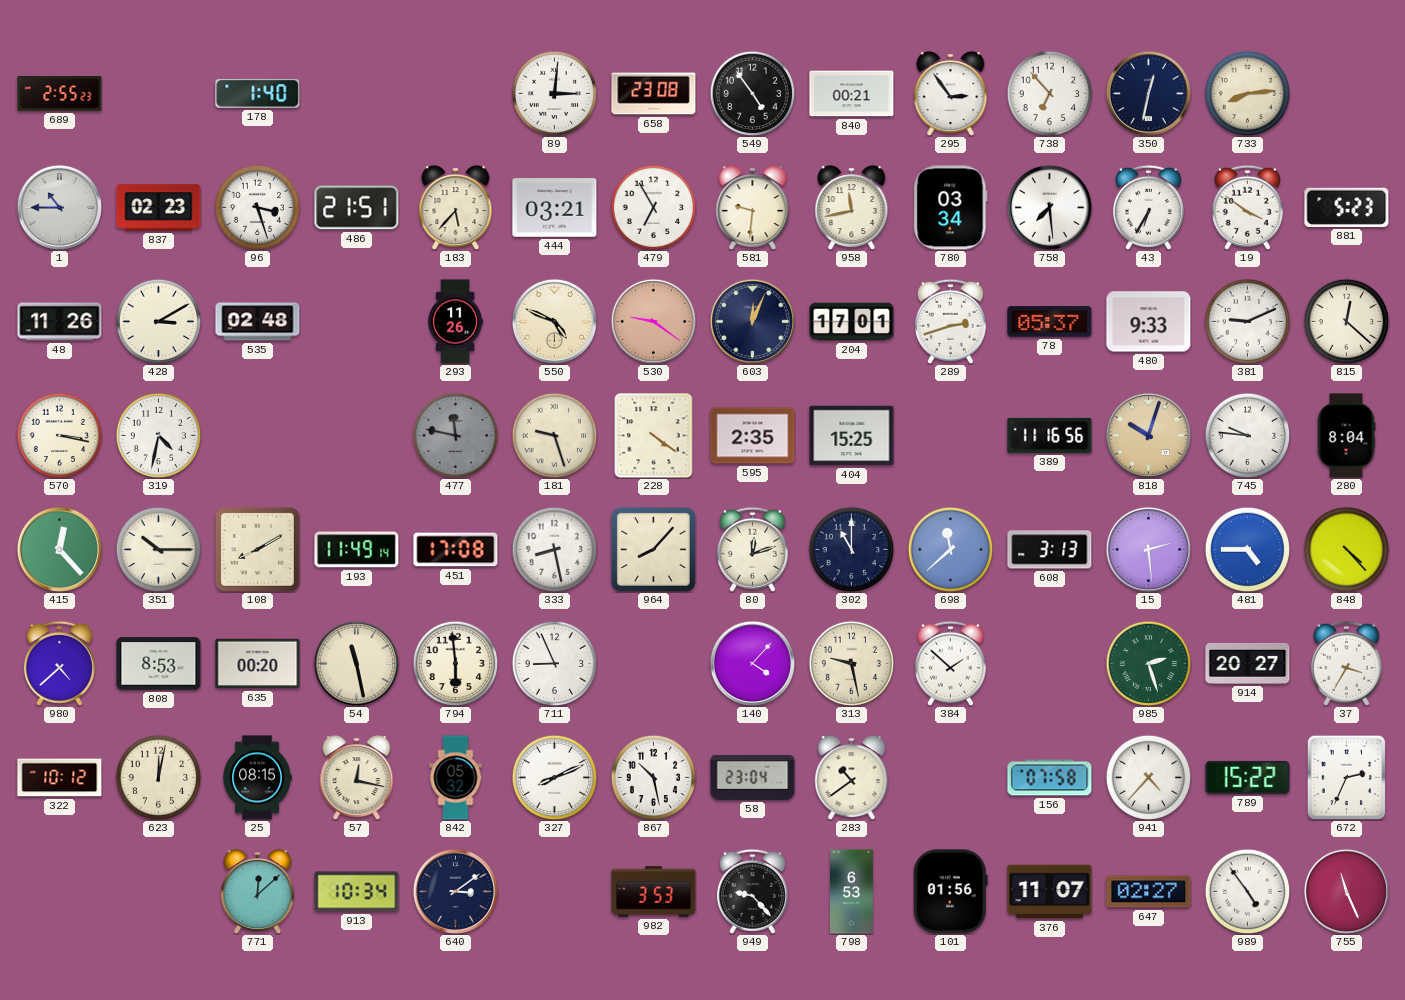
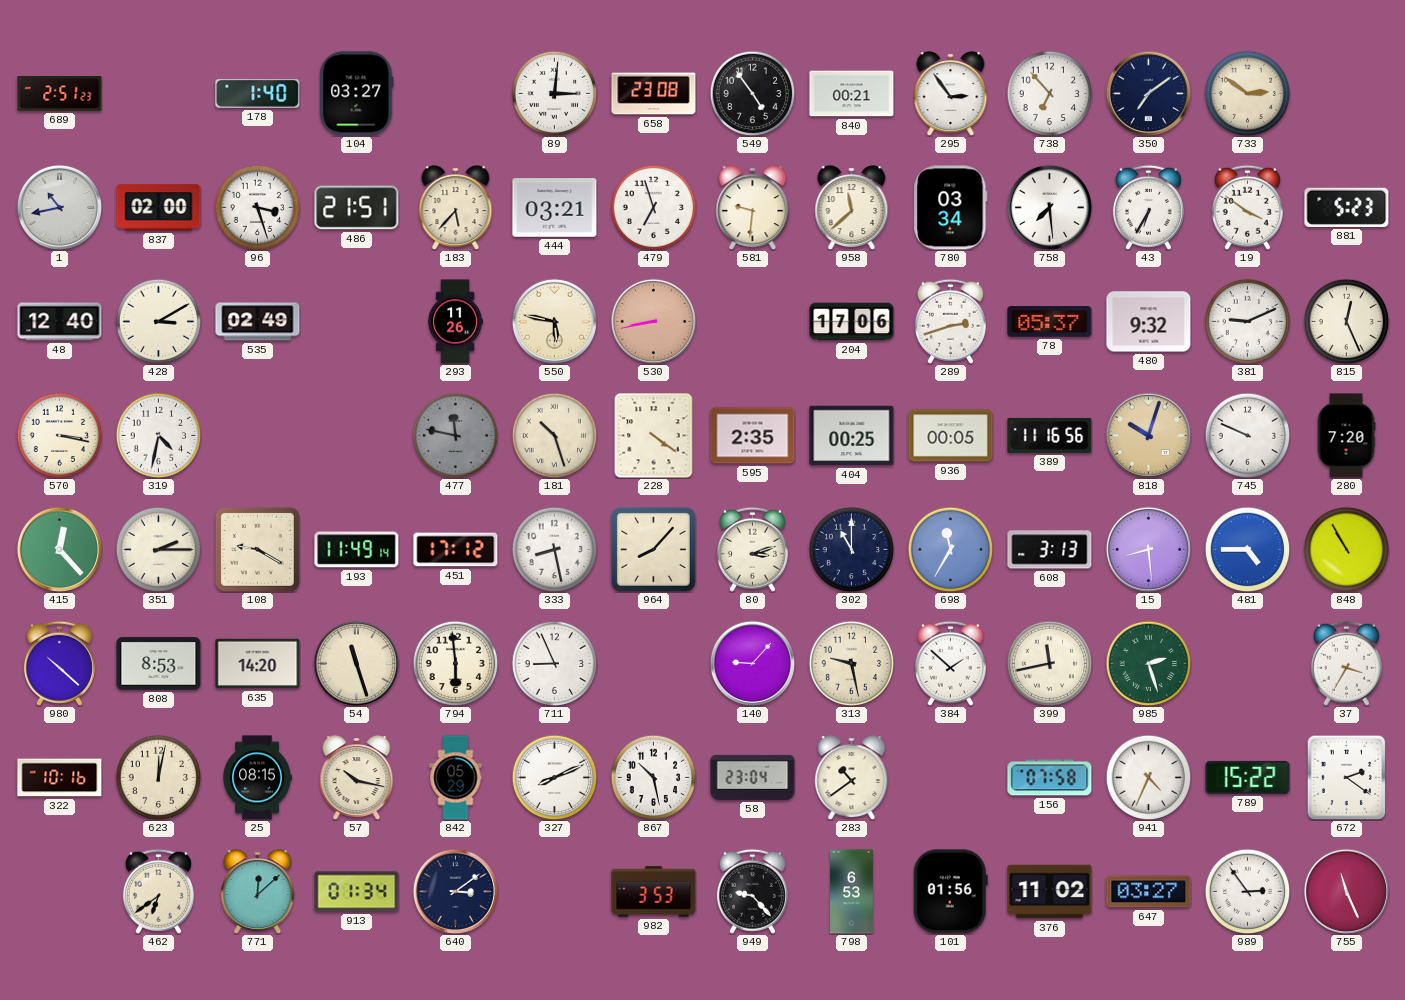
689: 2:55 -> 2:51
104: none -> 03:27
350: 12:32 -> 7:09
733: 8:14 -> 2:51
1: 10:45 -> 10:43
837: 02:23 -> 02:00
479: 6:55 -> 6:57
958: 11:43 -> 11:38
48: 11:26 -> 12:40
535: 02:48 -> 02:49
550: 4:49 -> 5:47
530: 9:21 -> 8:43
603: 12:04 -> none
204: 17:01 -> 17:06
480: 9:33 -> 9:32
815: 12:22 -> 12:26
181: 9:27 -> 10:27
404: 15:25 -> 00:25
936: none -> 00:05
745: 9:46 -> 9:49
280: 8:04 -> 7:20
351: 10:15 -> 2:15
108: 8:10 -> 9:20
451: 17:08 -> 17:12
80: 12:12 -> 3:12
698: 11:38 -> 11:35
15: 2:29 -> 8:29
848: 4:23 -> 10:55
980: 4:38 -> 10:22
635: 00:20 -> 14:20
54: 11:28 -> 11:27
140: 4:07 -> 9:07
399: none -> 11:43
914: 20:27 -> none
322: 10:12 -> 10:16
57: 12:17 -> 10:17
842: 05:32 -> 05:29
941: 4:37 -> 4:34
672: 2:34 -> 2:21
462: none -> 6:39
913: 10:34 -> 01:34
376: 11:07 -> 11:02
647: 02:27 -> 03:27
989: 4:54 -> 2:54
